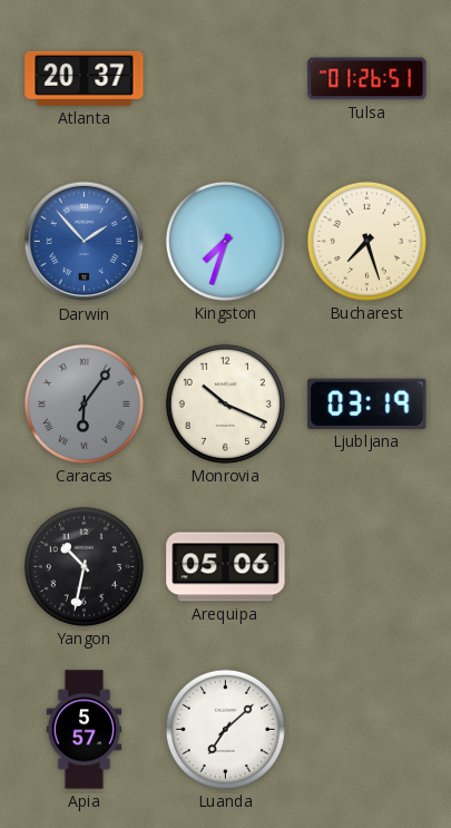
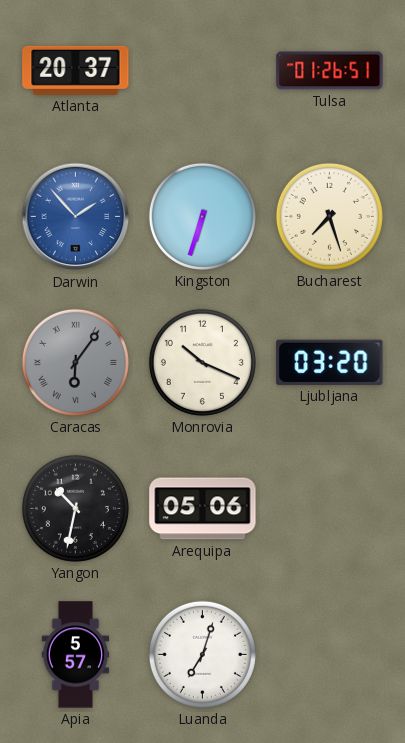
Kingston: 7:33 -> 6:33
Ljubljana: 03:19 -> 03:20
Luanda: 7:08 -> 7:03
